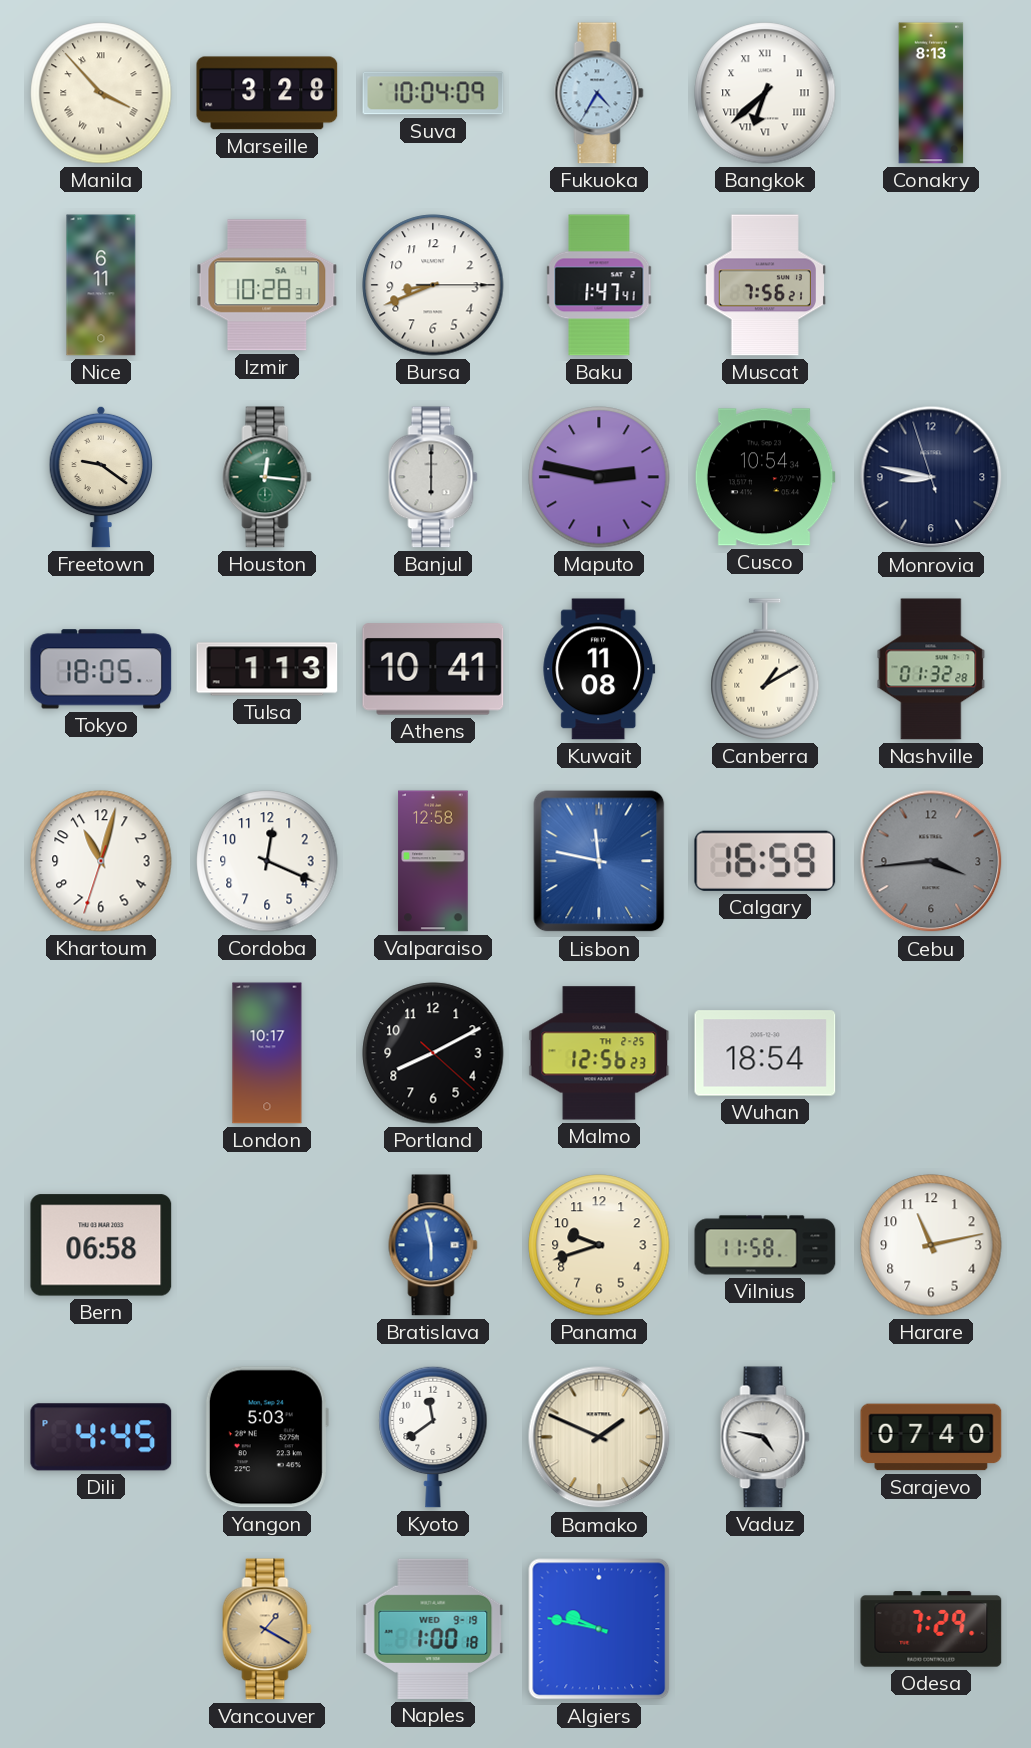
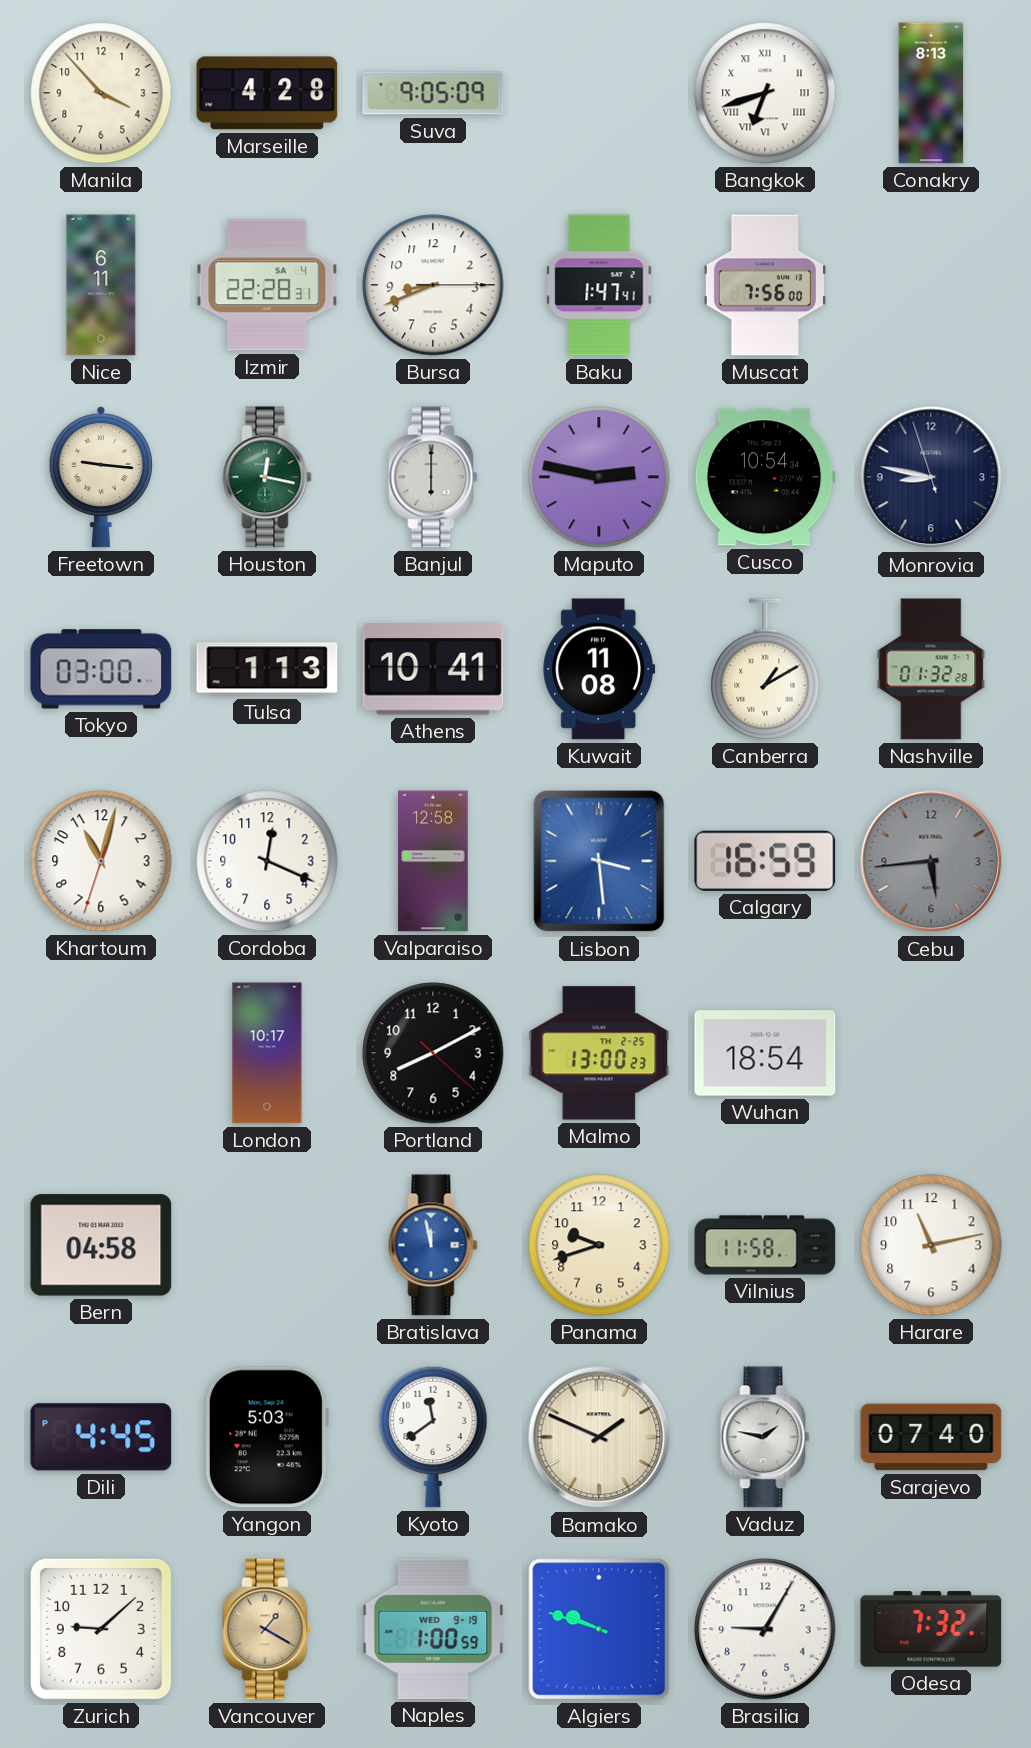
Manila numerals: Roman -> Arabic
Marseille: 3:28 -> 4:28
Suva: 10:04 -> 9:05
Fukuoka: 4:35 -> none
Bangkok: 6:38 -> 6:42
Izmir: 10:28 -> 22:28
Muscat: 7:56:21 -> 7:56:00
Freetown: 9:21 -> 9:16
Houston: 12:16 -> 12:17
Tokyo: 18:05 -> 03:00
Lisbon: 11:47 -> 3:29
Cebu: 3:44 -> 5:44
Malmo: 12:56 -> 13:00
Bern: 06:58 -> 04:58
Bratislava: 5:58 -> 11:58
Vaduz: 4:47 -> 1:47
Zurich: none -> 9:08
Naples: 1:00:18 -> 1:00:59
Algiers: 9:47 -> 9:48
Brasilia: none -> 9:05
Odesa: 7:29 -> 7:32
